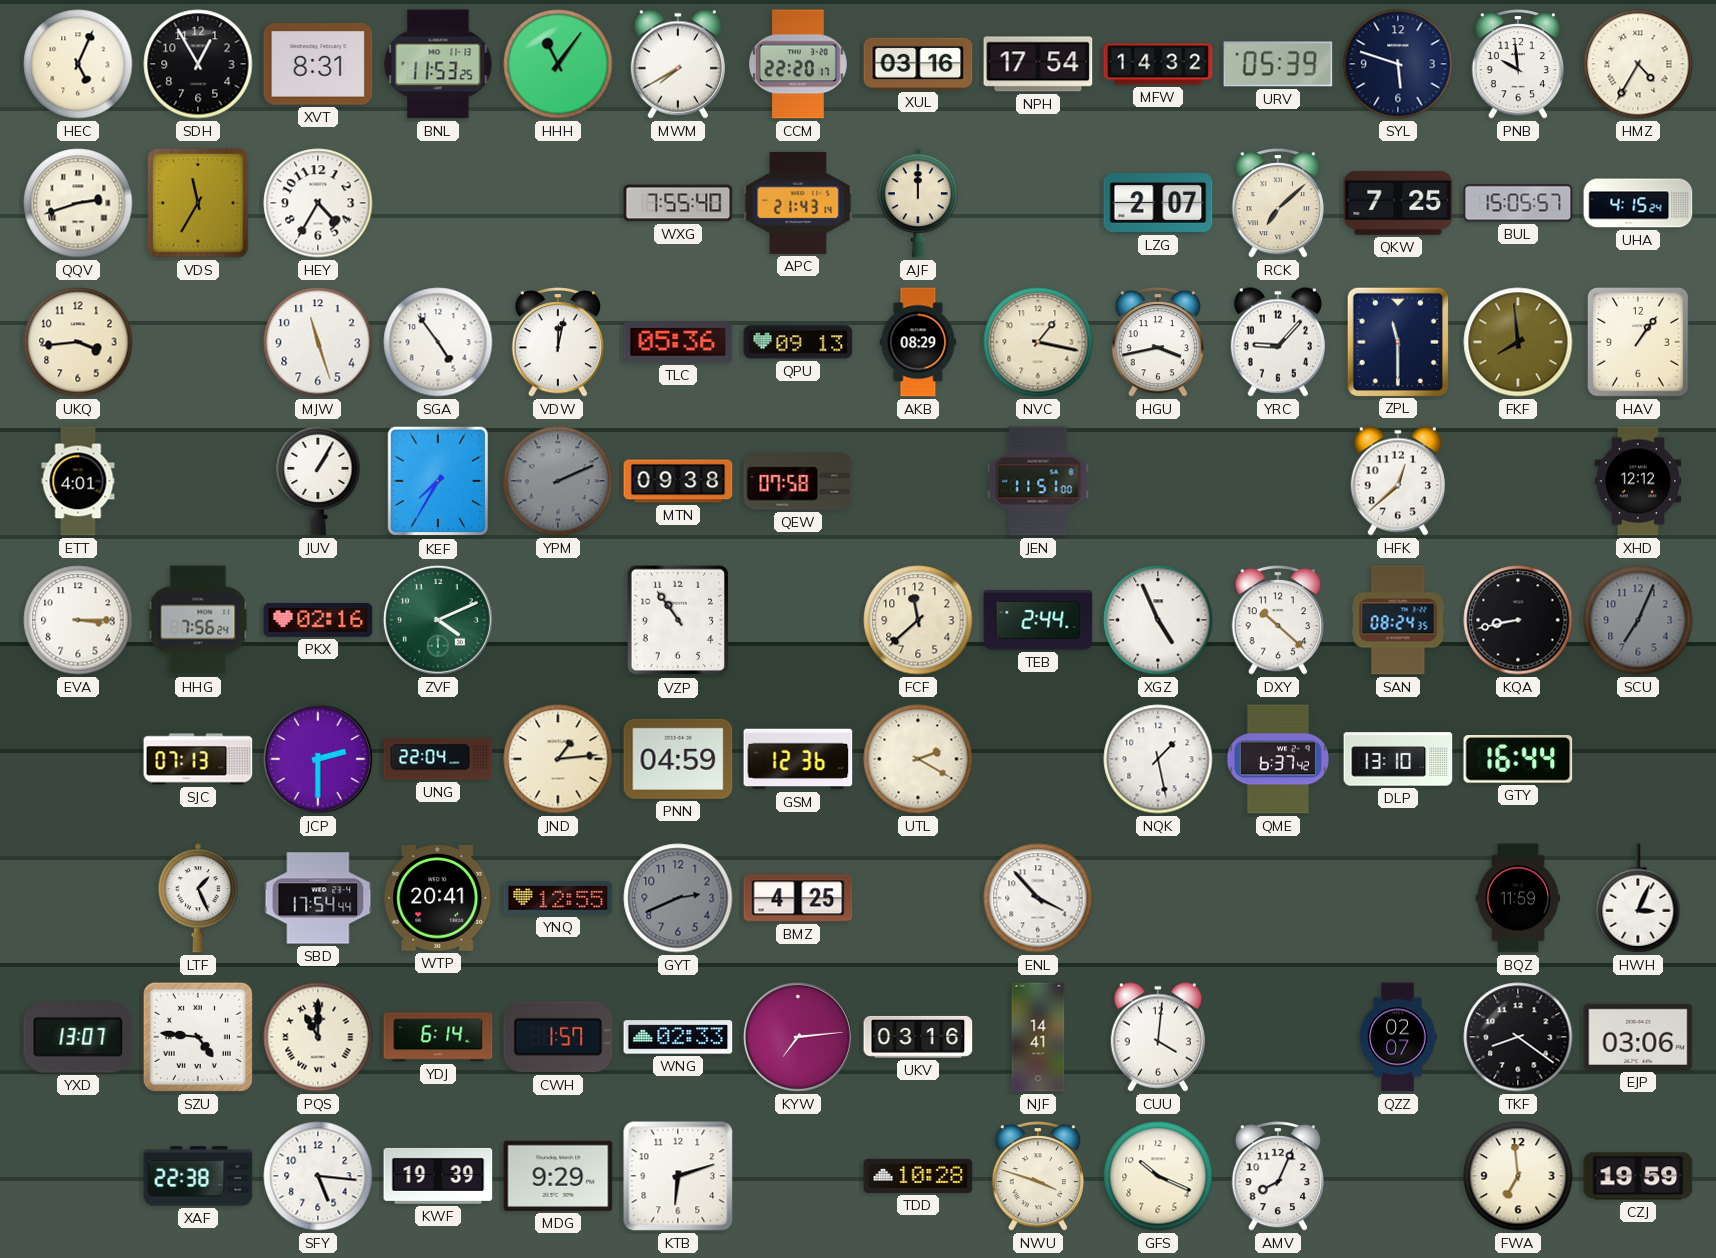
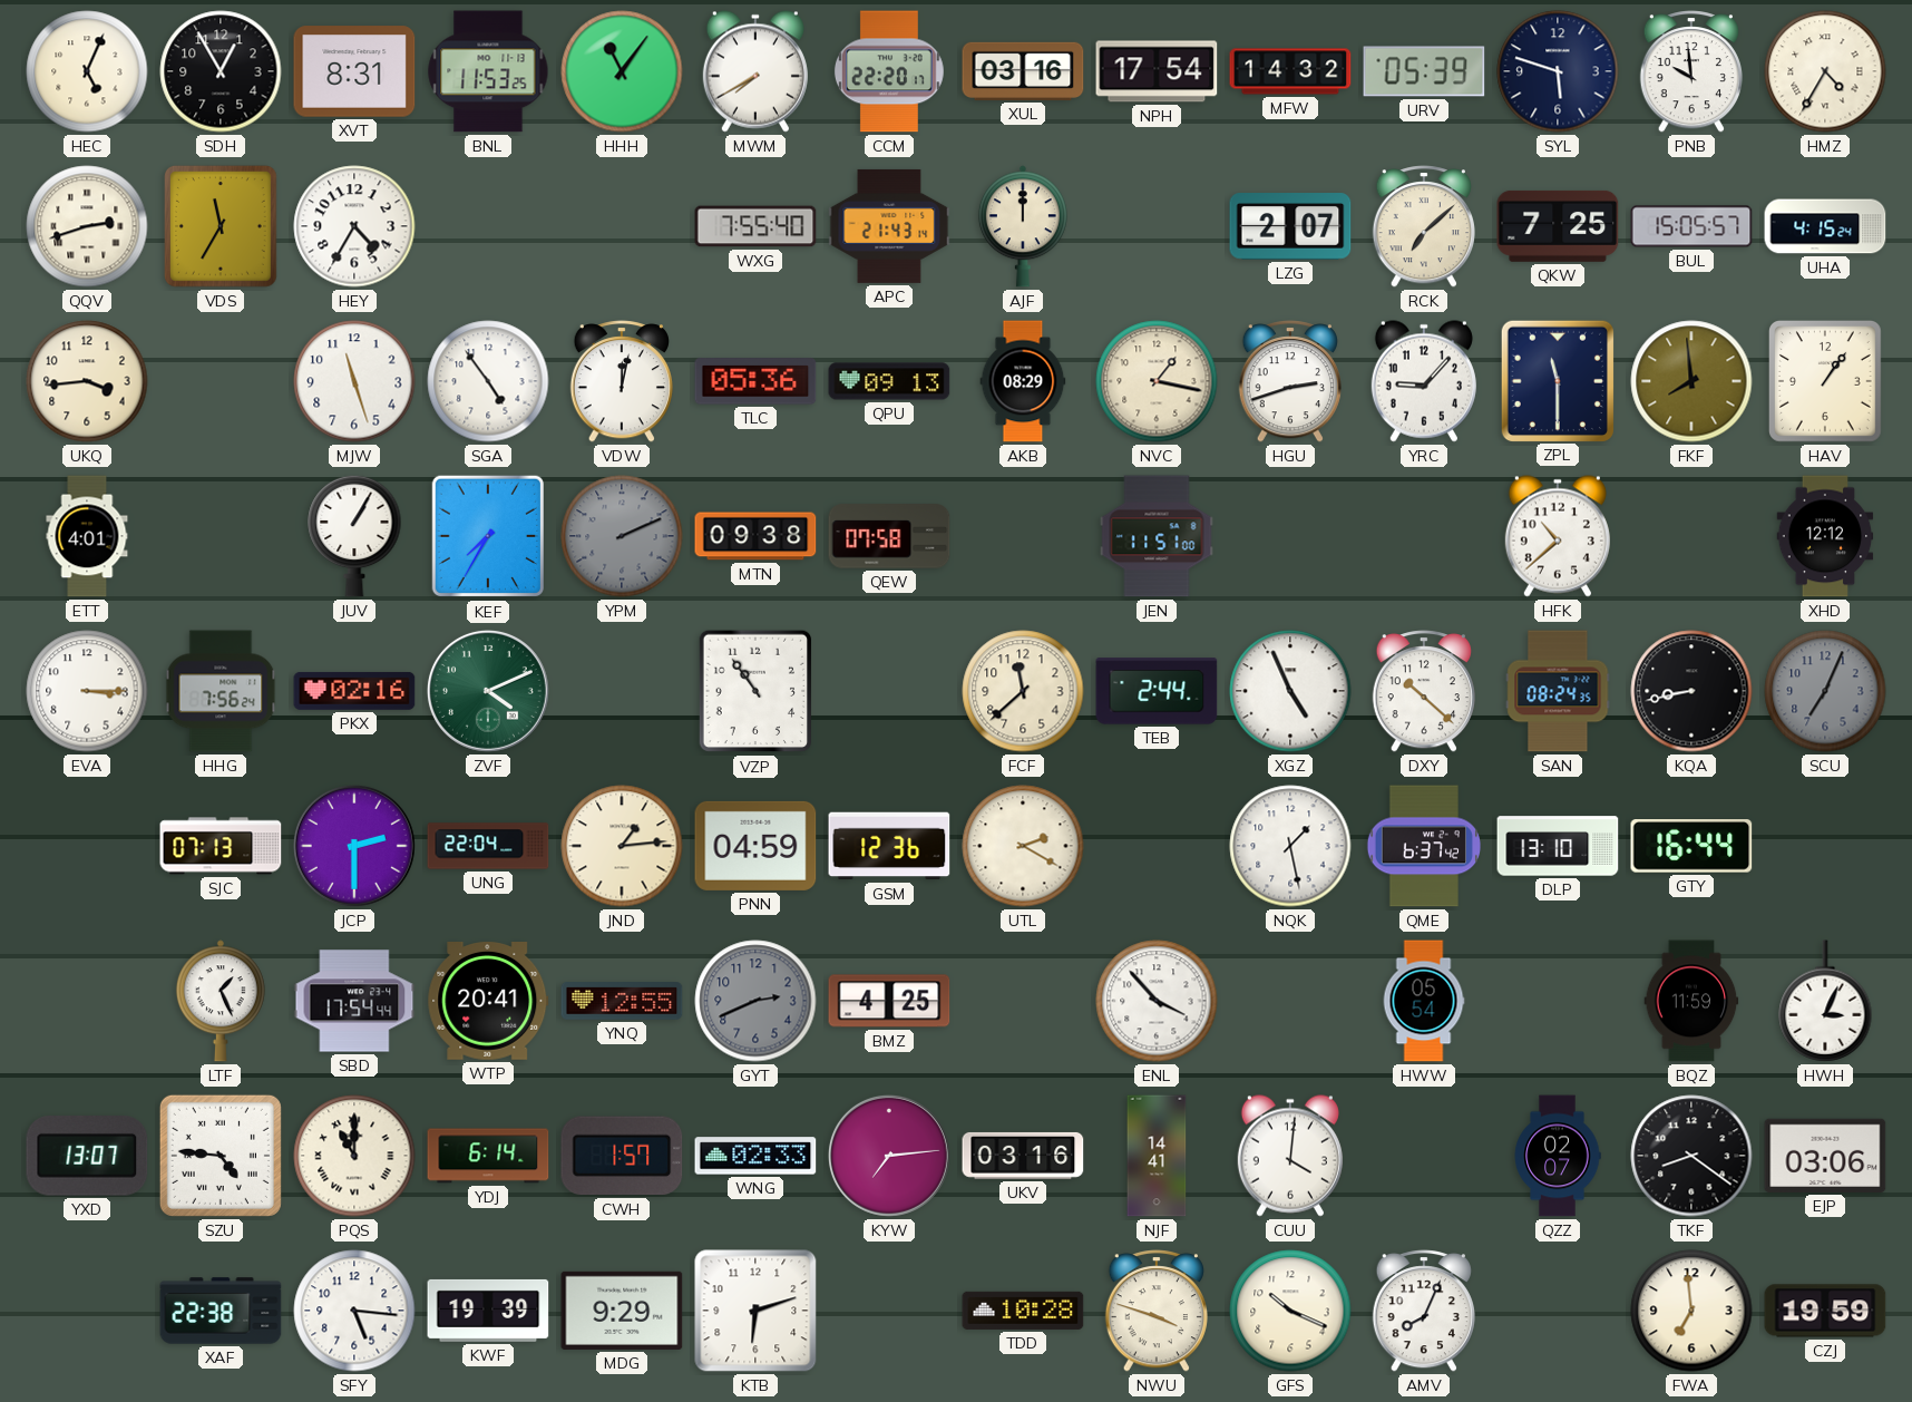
HGU: 3:43 -> 2:42
HFK: 12:38 -> 10:38
HWW: none -> 05:54
